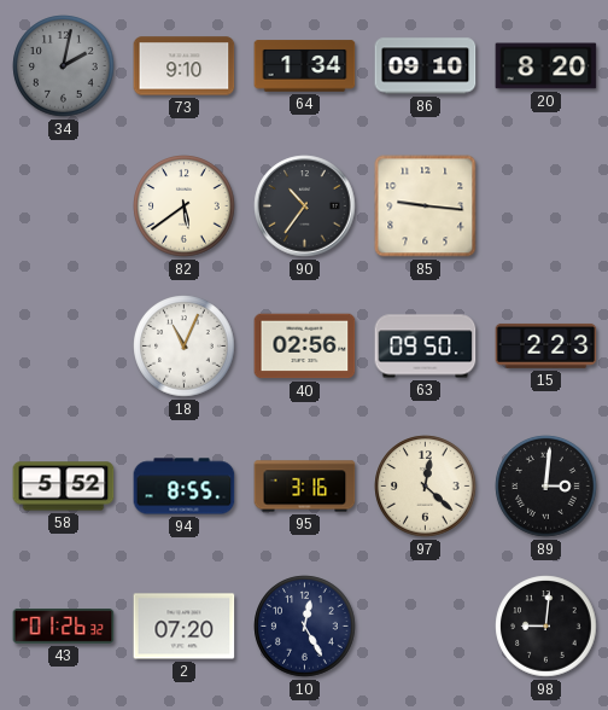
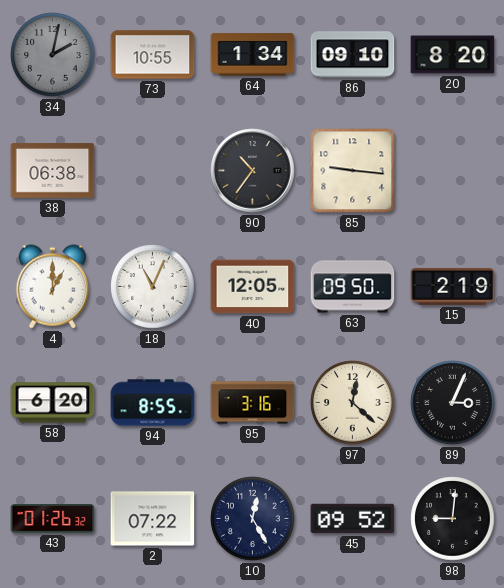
73: 9:10 -> 10:55
38: none -> 06:38
82: 5:39 -> none
4: none -> 1:00
40: 02:56 -> 12:05
15: 2:23 -> 2:19
58: 5:52 -> 6:20
89: 3:01 -> 3:04
2: 07:20 -> 07:22
45: none -> 09:52
